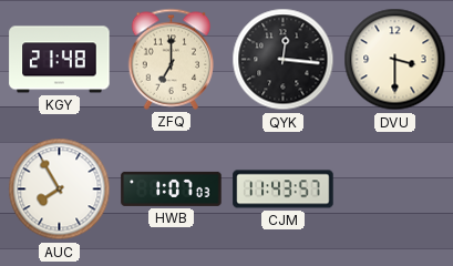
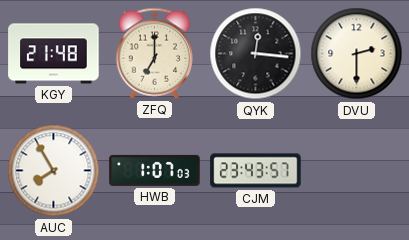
DVU: 3:30 -> 2:30
CJM: 11:43 -> 23:43
